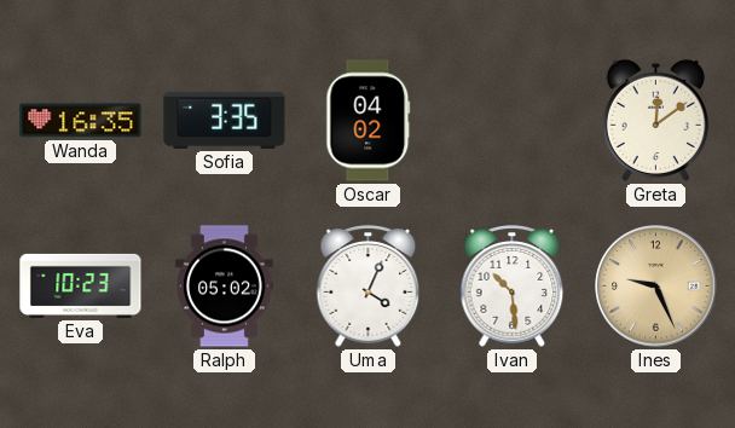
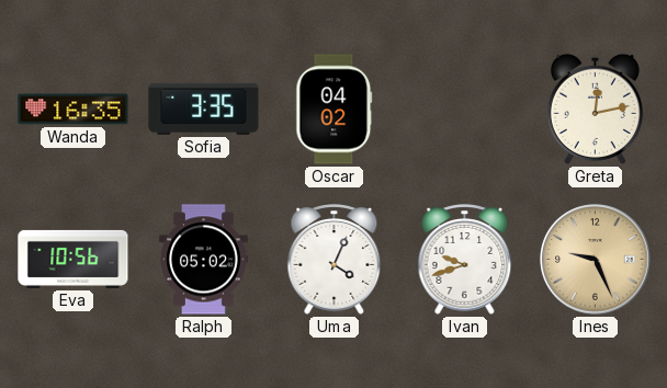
Greta: 12:09 -> 12:13
Eva: 10:23 -> 10:56
Ivan: 10:29 -> 9:42
